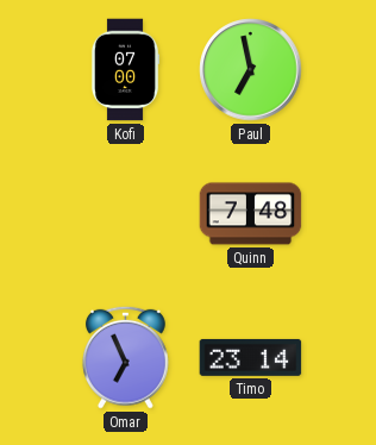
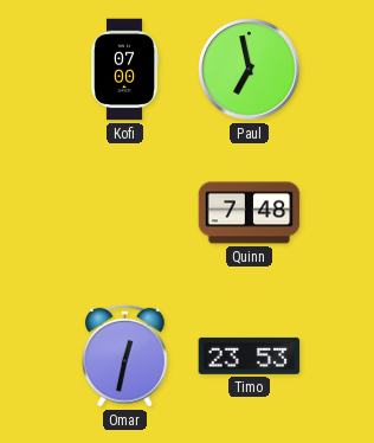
Omar: 6:56 -> 12:32
Timo: 23:14 -> 23:53
